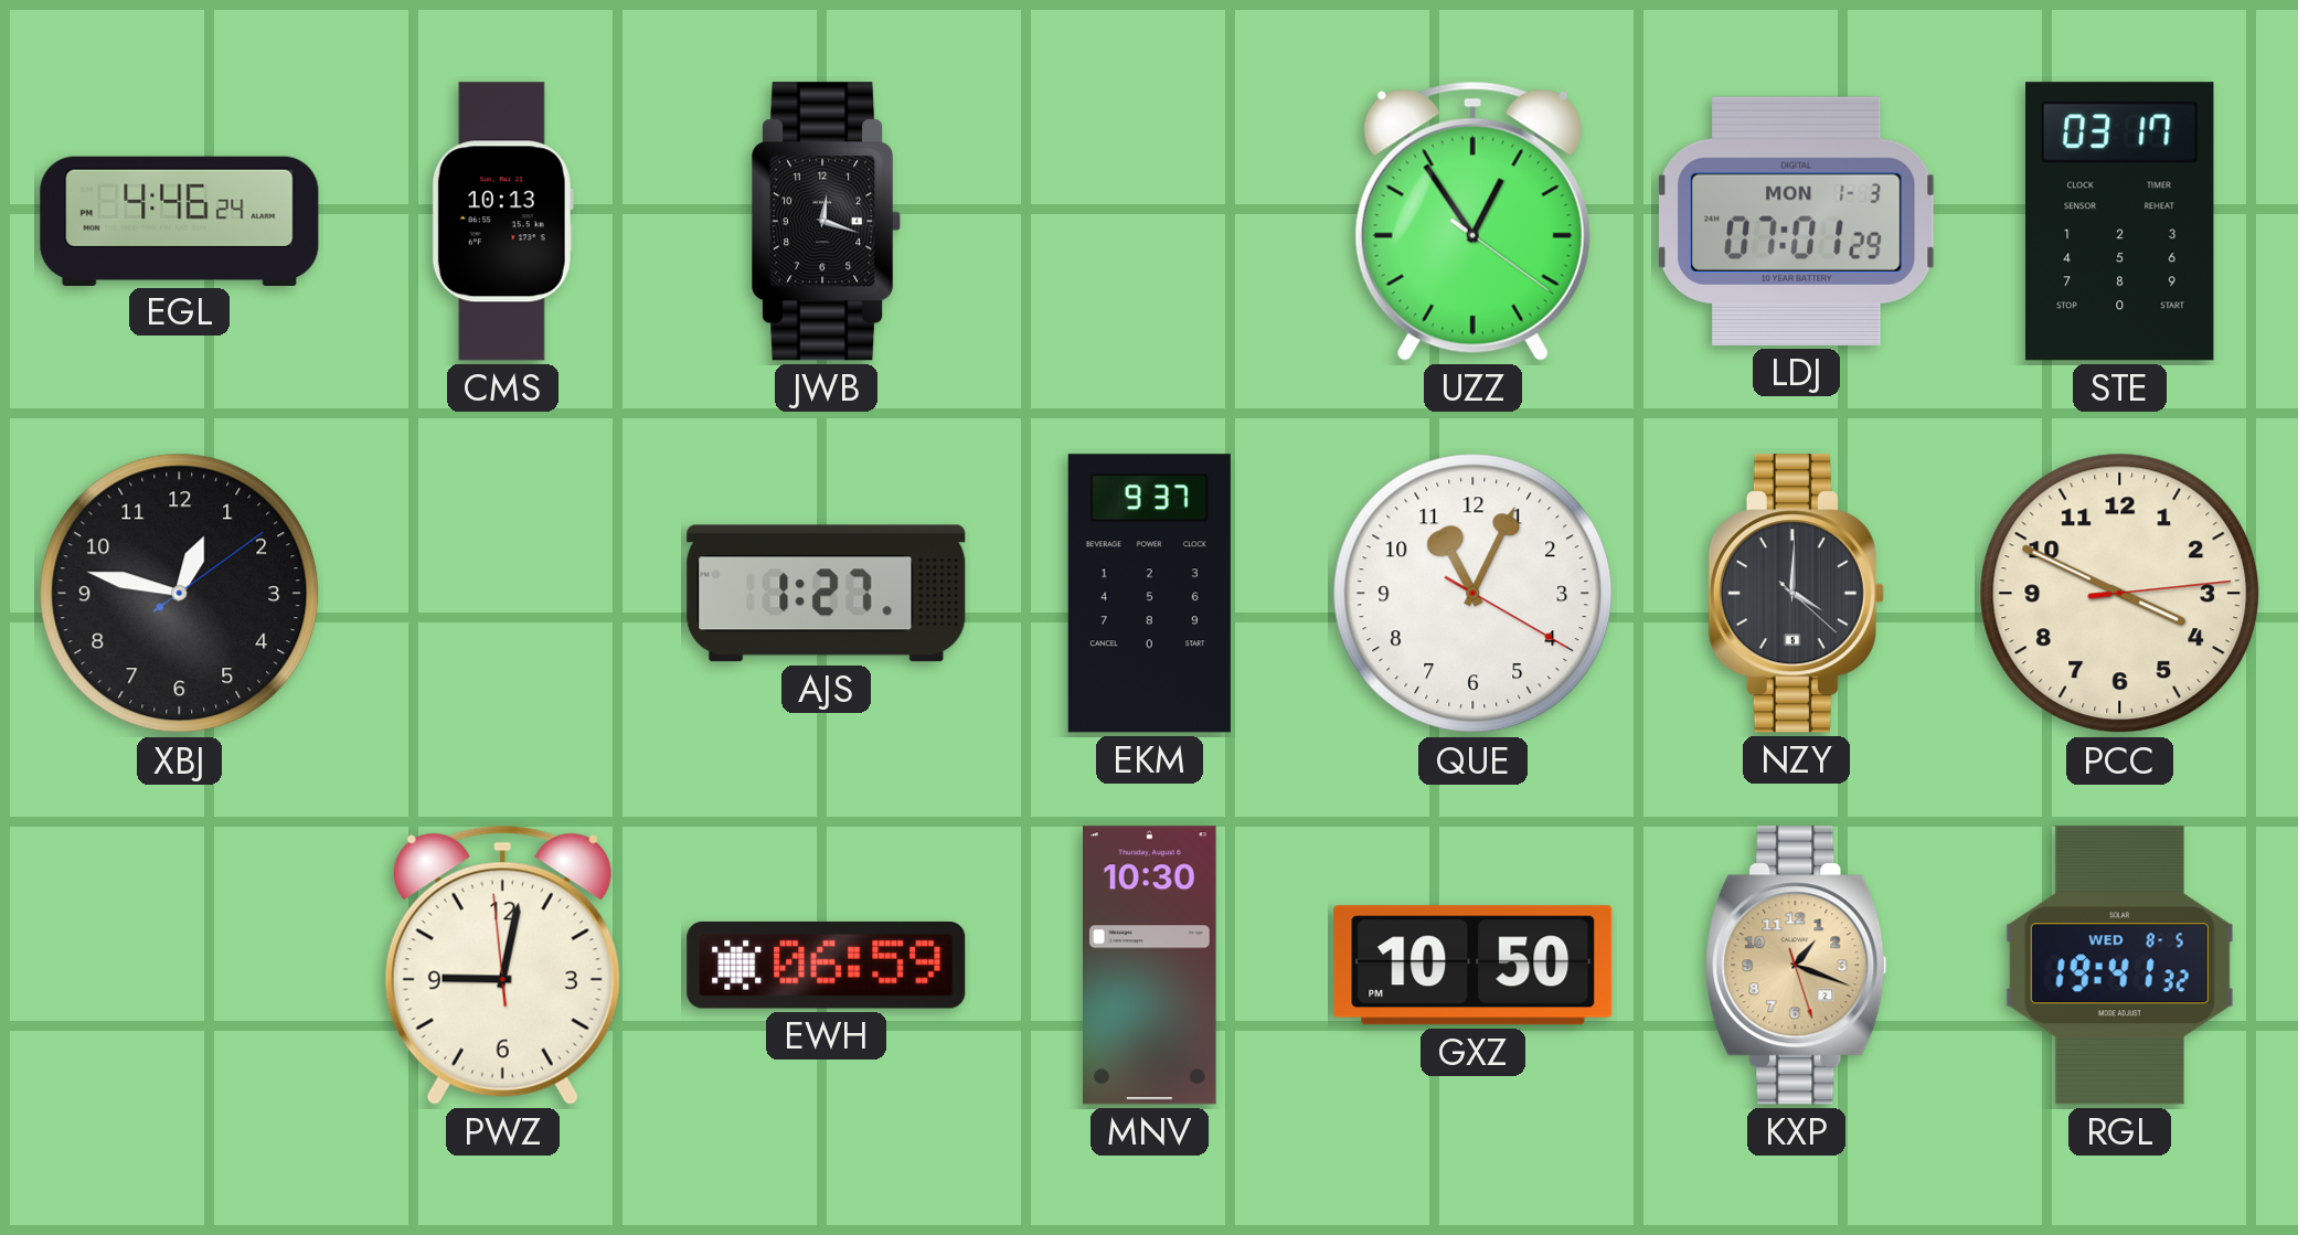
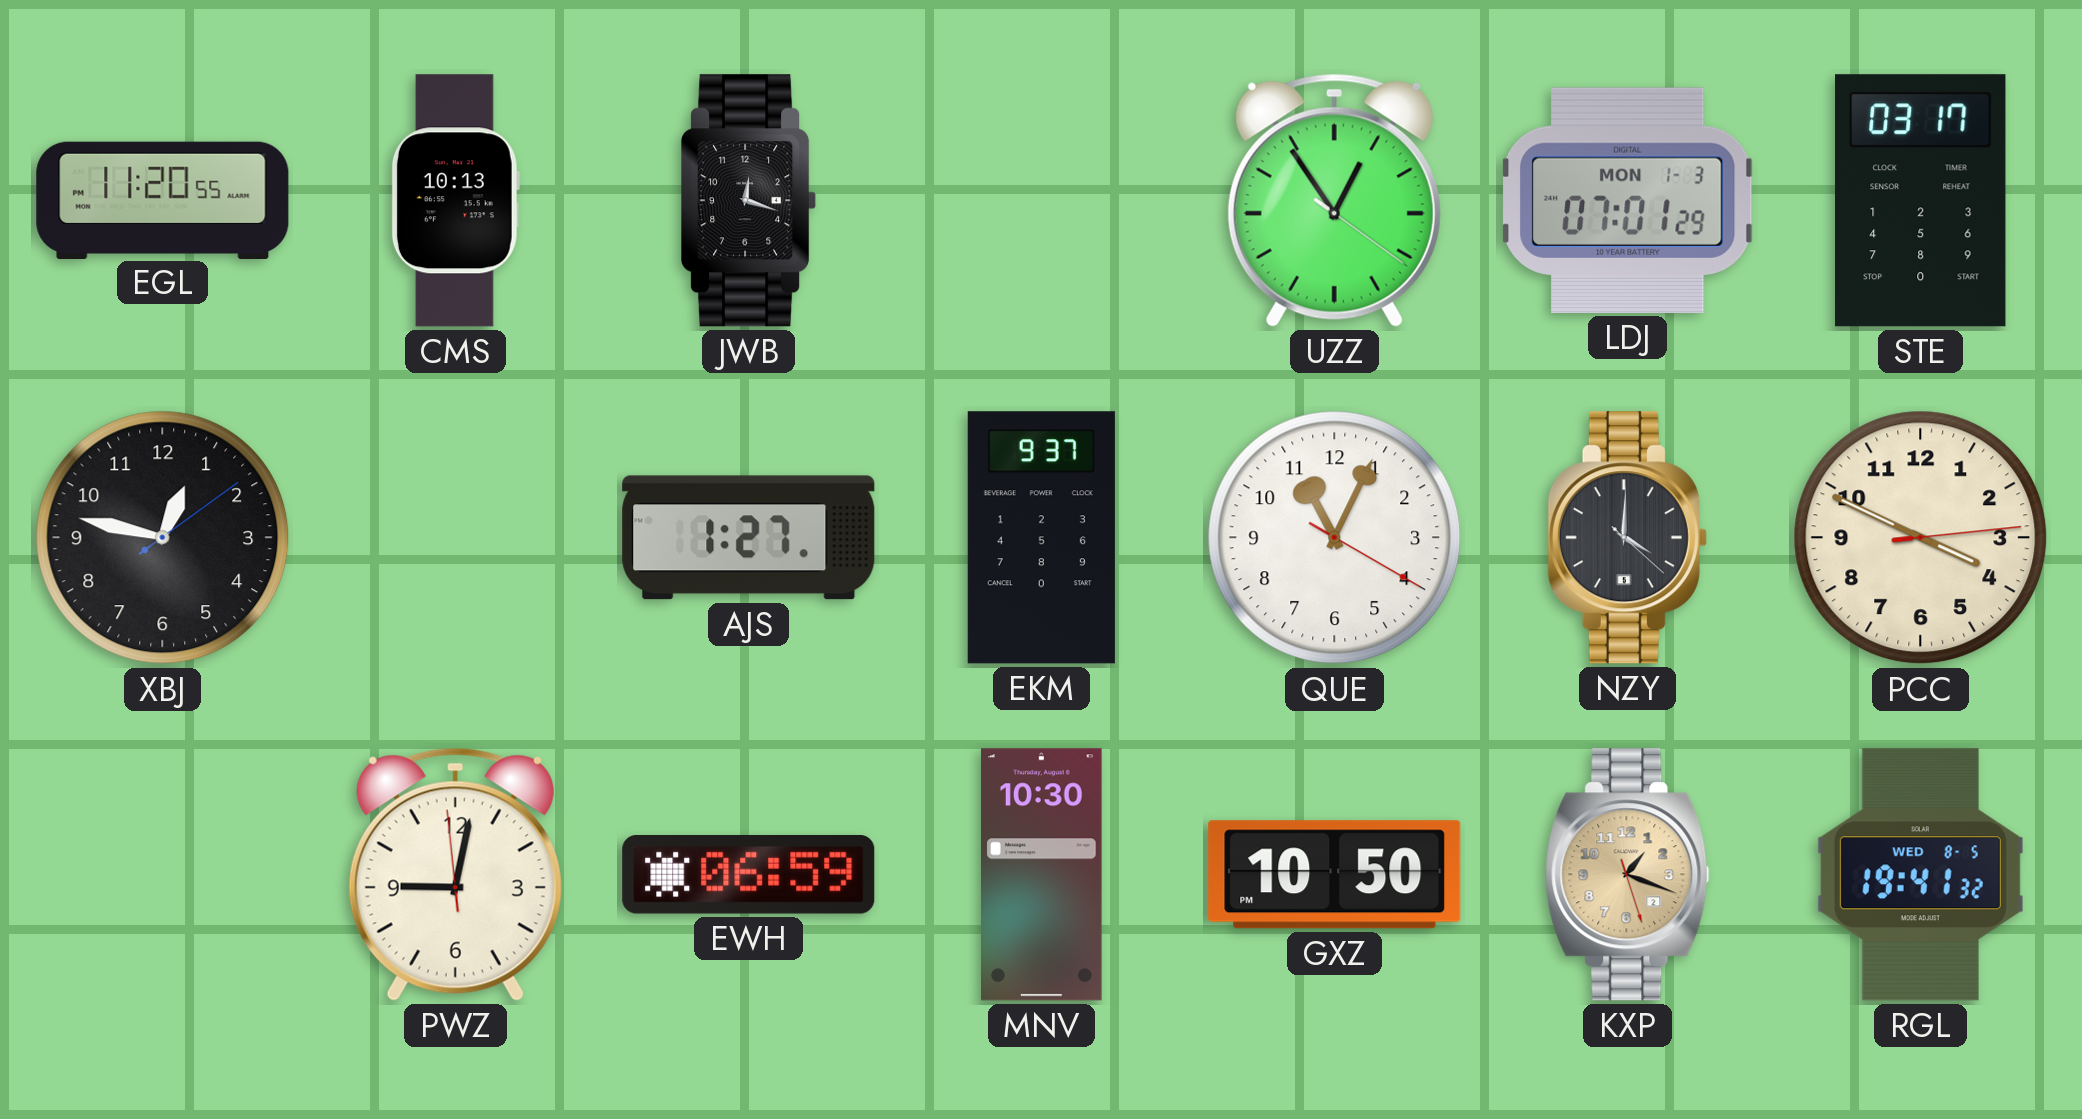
EGL: 4:46 -> 11:20
